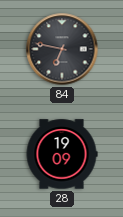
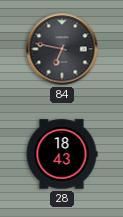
28: 19:09 -> 18:43
